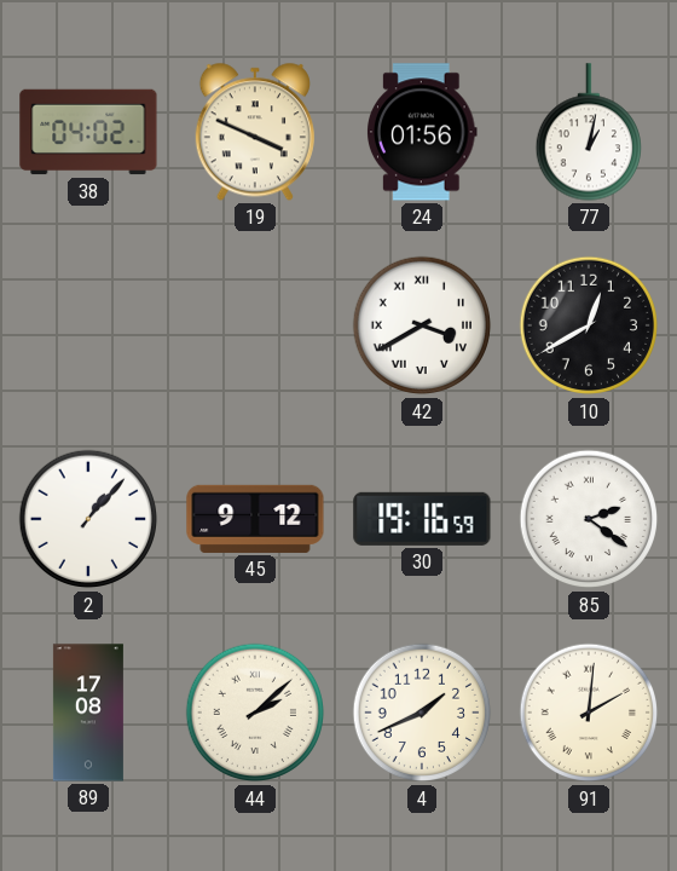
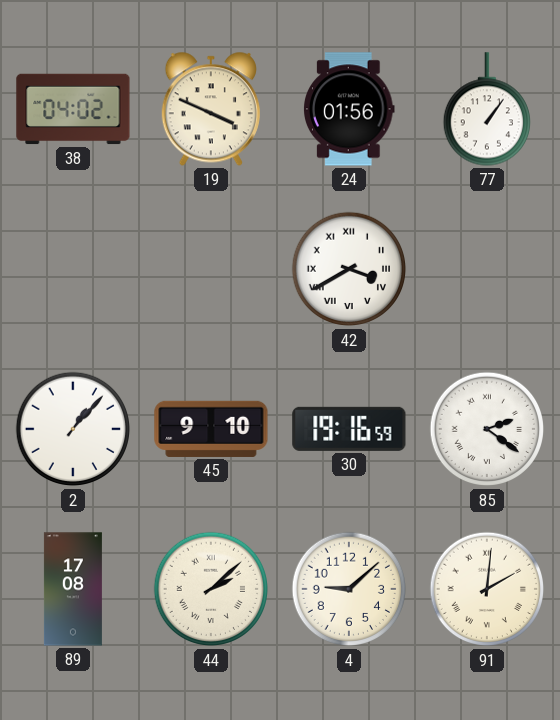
77: 1:02 -> 1:06
10: 12:40 -> none
45: 9:12 -> 9:10
4: 1:41 -> 9:08
